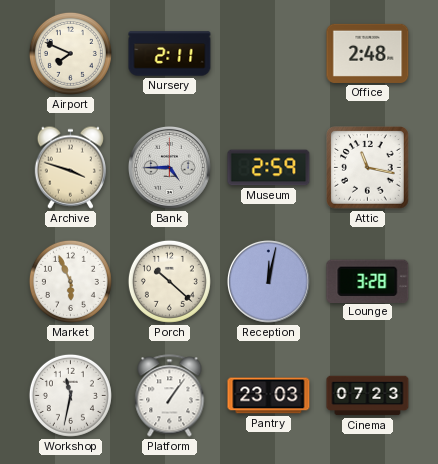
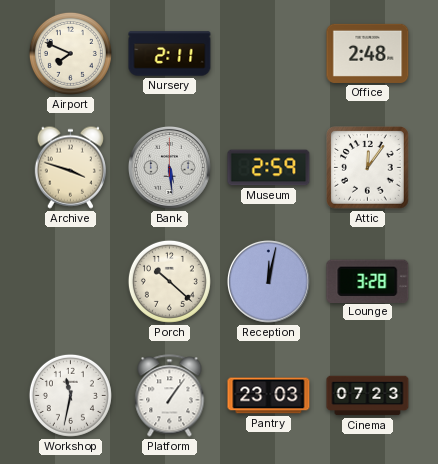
Bank: 4:45 -> 5:29
Attic: 11:17 -> 12:06
Market: 5:56 -> none
